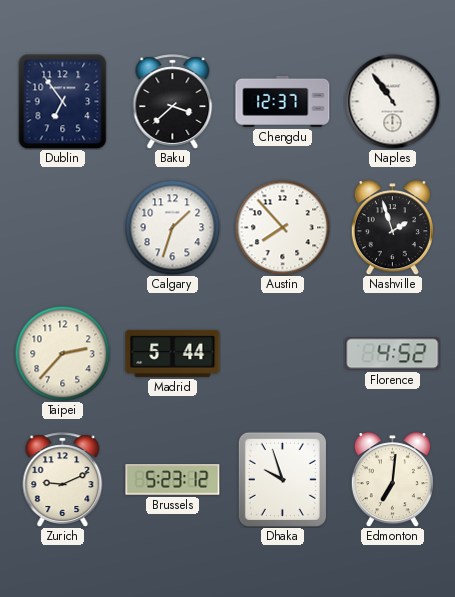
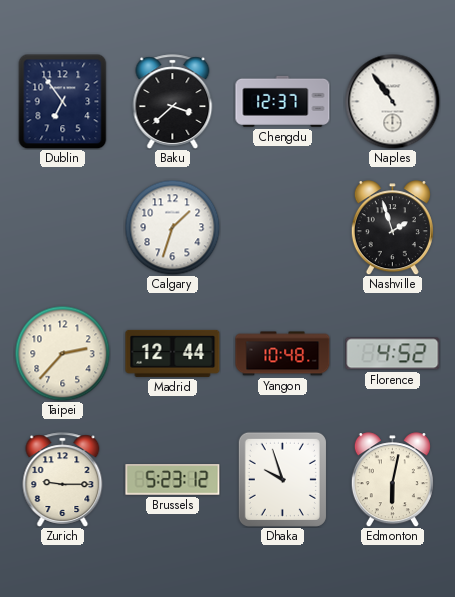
Austin: 7:53 -> none
Madrid: 5:44 -> 12:44
Yangon: none -> 10:48
Zurich: 9:11 -> 9:15
Edmonton: 7:01 -> 6:02
